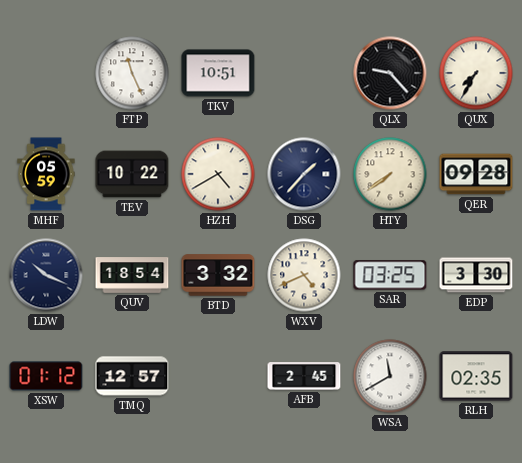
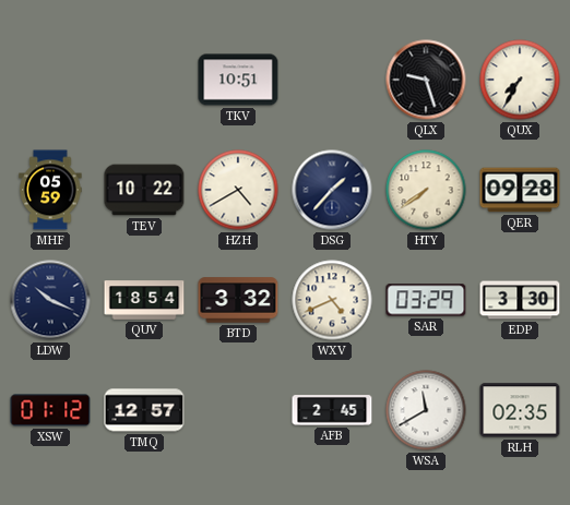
FTP: 11:26 -> none
QLX: 9:23 -> 9:27
SAR: 03:25 -> 03:29
